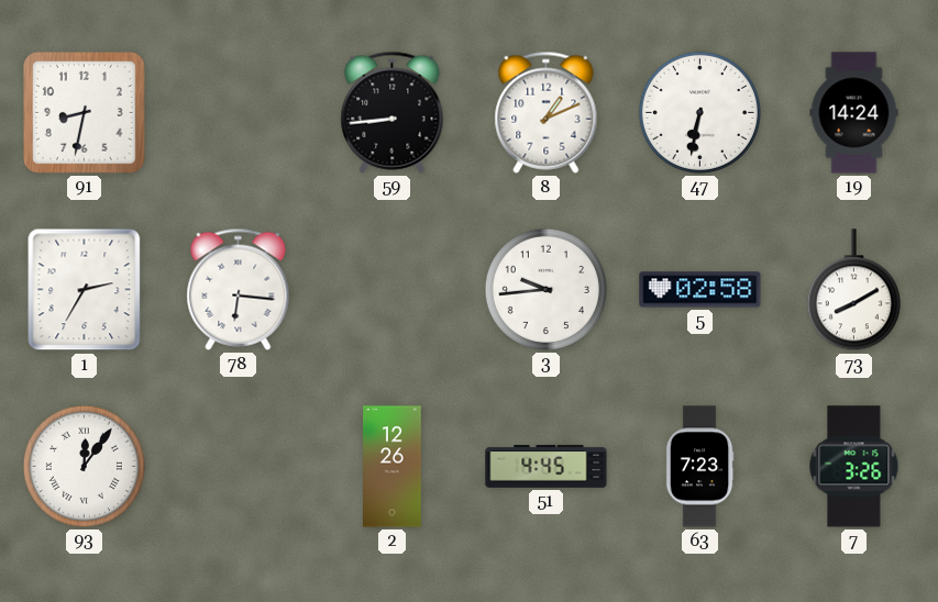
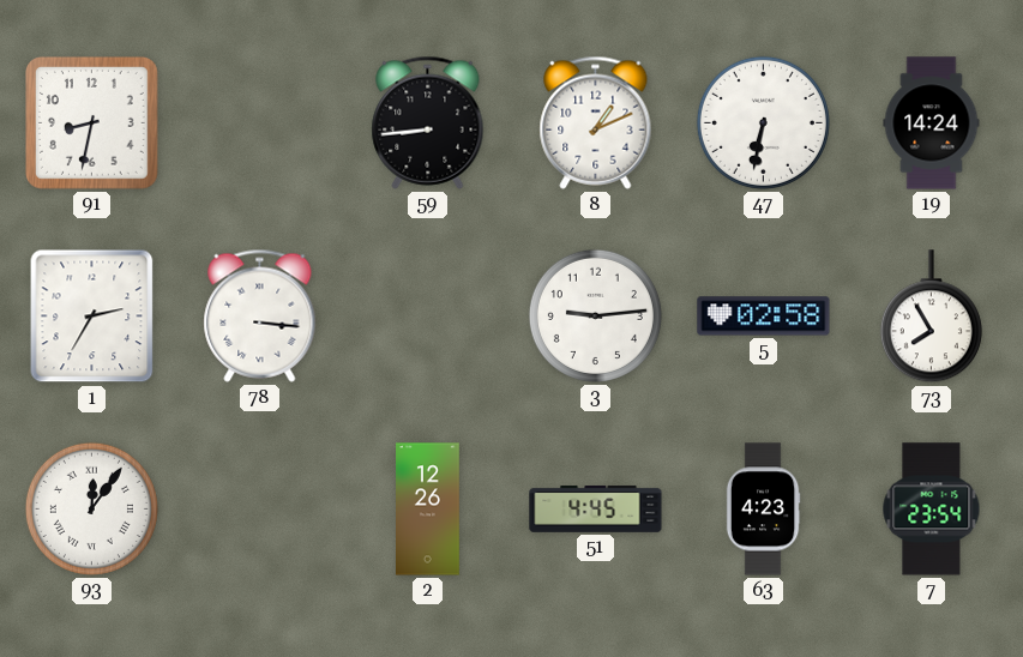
78: 6:16 -> 3:16
3: 9:44 -> 9:14
73: 8:10 -> 7:55
63: 7:23 -> 4:23
7: 3:26 -> 23:54
